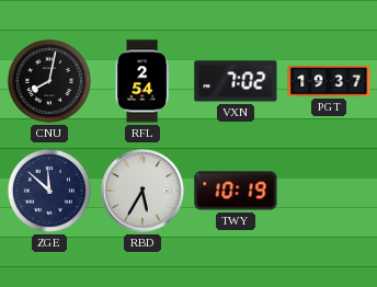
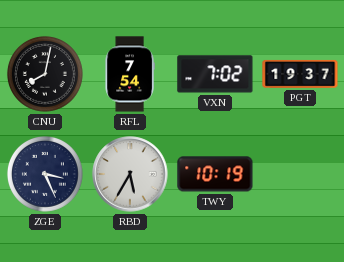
RFL: 2:54 -> 7:54
ZGE: 11:52 -> 3:26
